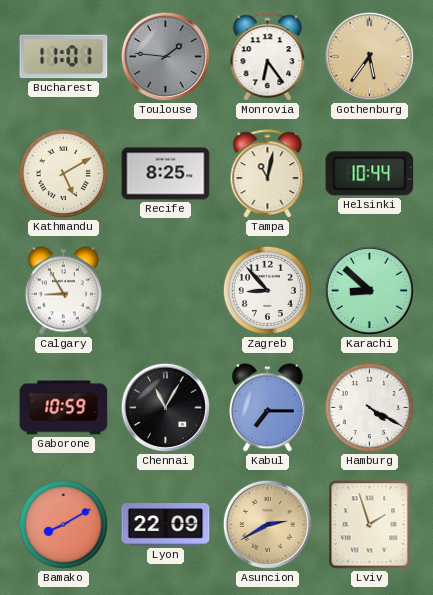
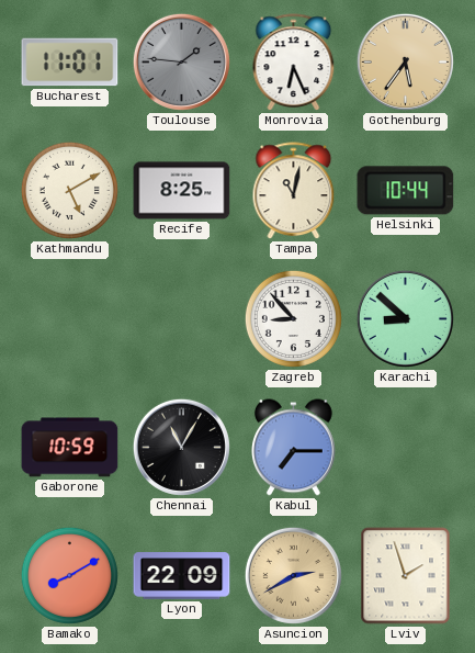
Monrovia: 6:24 -> 6:26
Calgary: 8:55 -> none
Hamburg: 4:20 -> none
